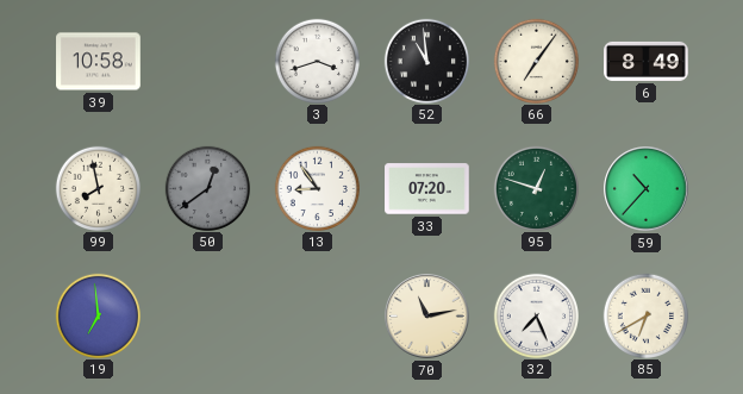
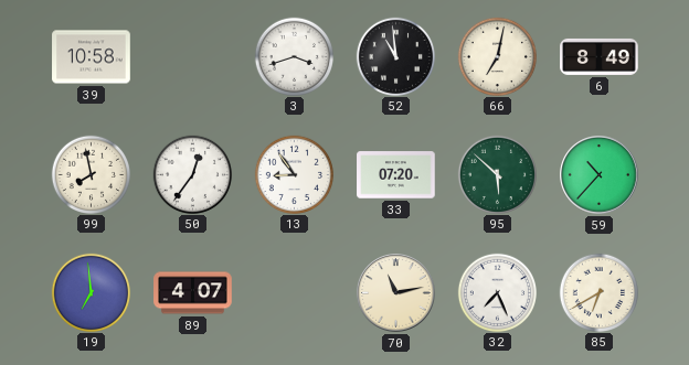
66: 7:06 -> 7:02
50: 12:39 -> 12:36
50 dial: grey -> white
95: 12:48 -> 5:52
89: none -> 4:07
